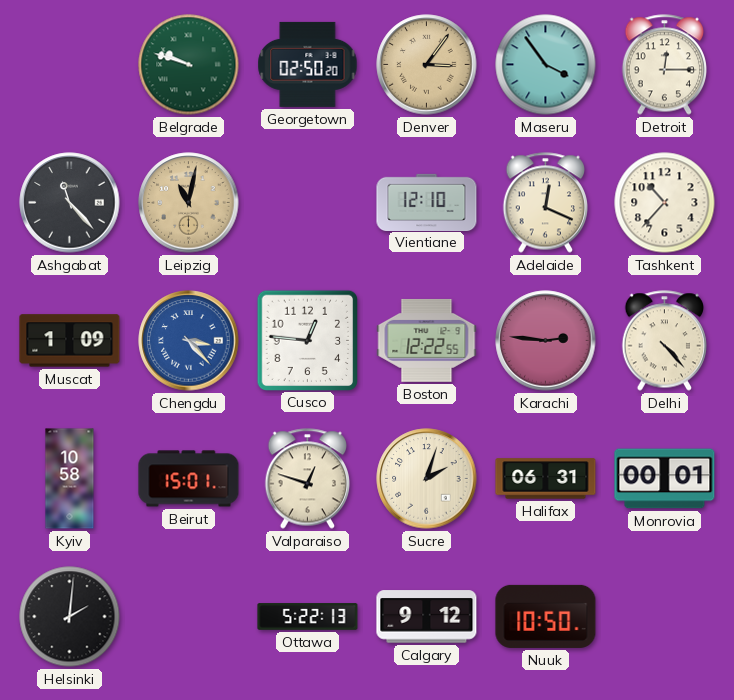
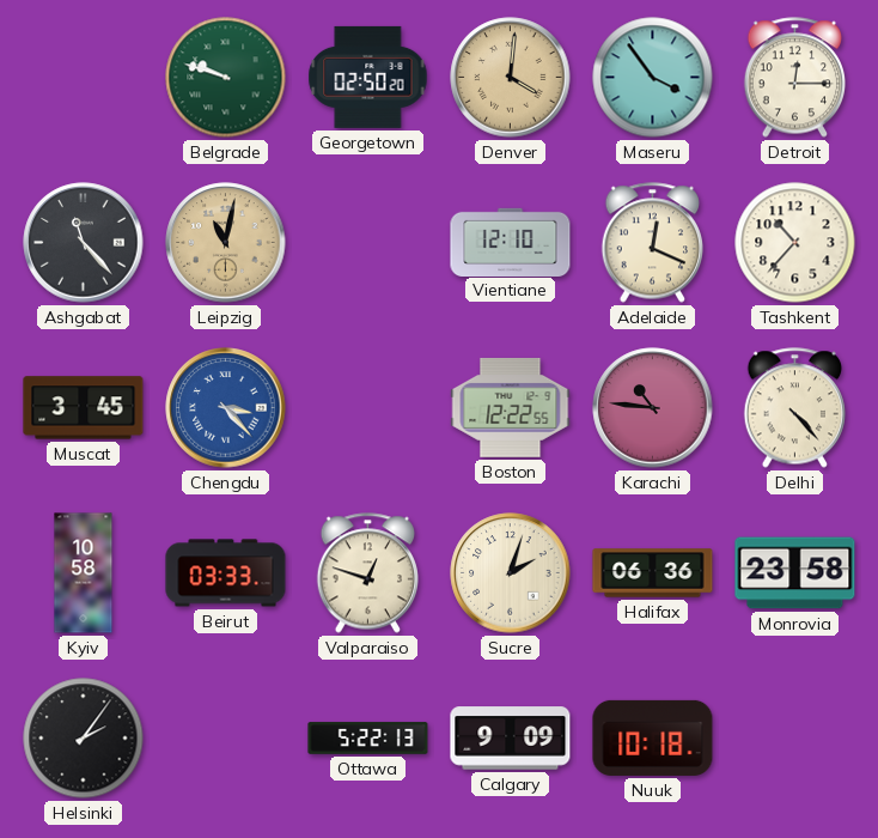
Denver: 3:06 -> 4:01
Muscat: 1:09 -> 3:45
Cusco: 12:46 -> none
Karachi: 2:46 -> 10:46
Beirut: 15:01 -> 03:33
Halifax: 06:31 -> 06:36
Monrovia: 00:01 -> 23:58
Helsinki: 2:01 -> 2:06
Calgary: 9:12 -> 9:09
Nuuk: 10:50 -> 10:18
